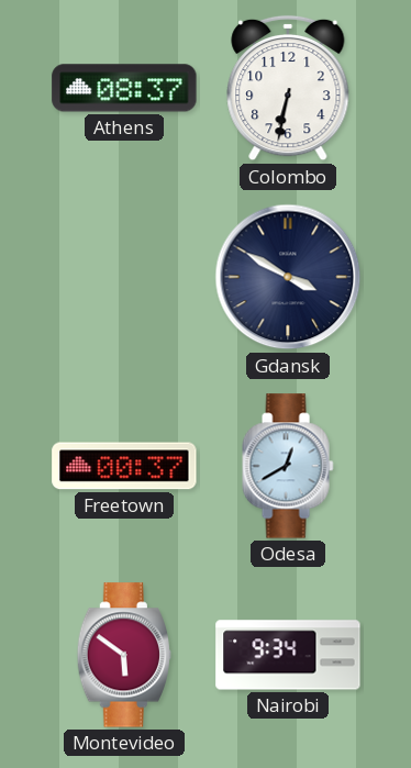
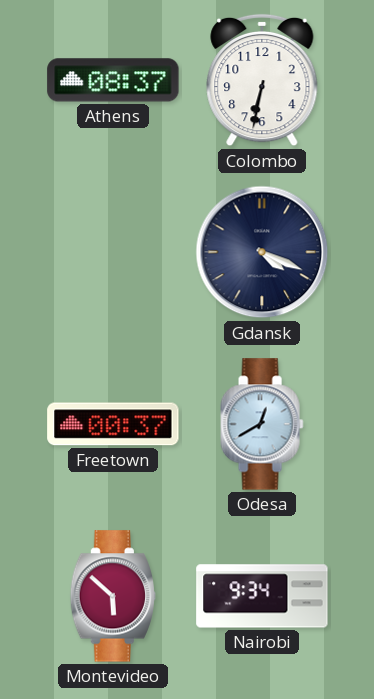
Gdansk: 3:50 -> 4:19
Montevideo: 5:51 -> 5:52
